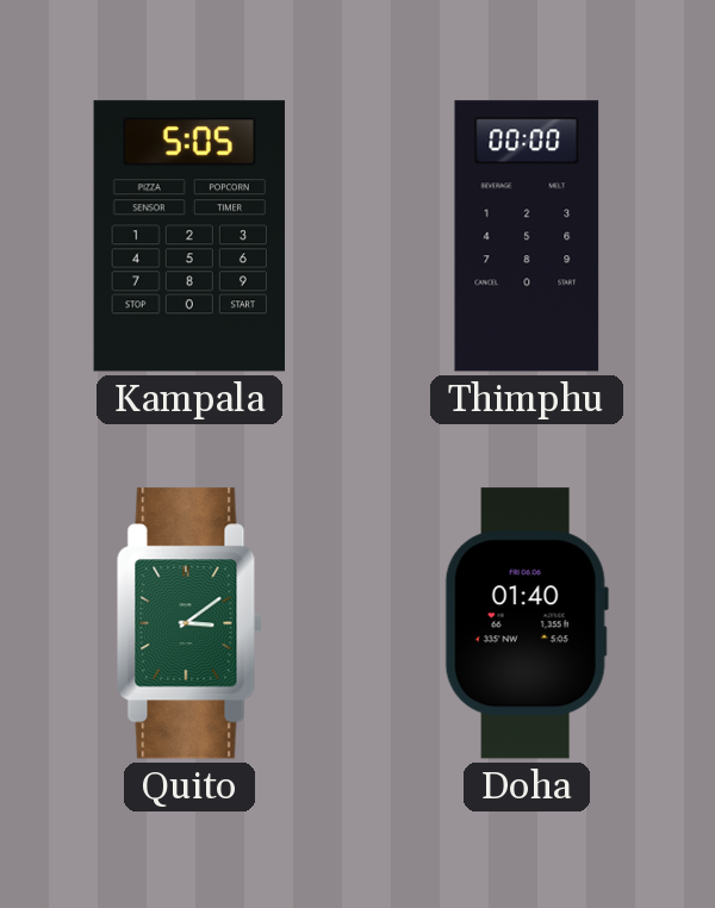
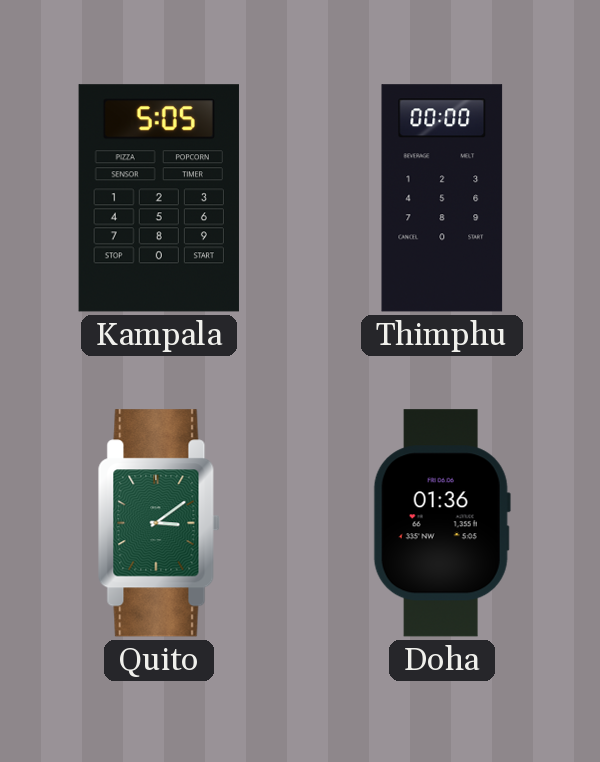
Doha: 01:40 -> 01:36
